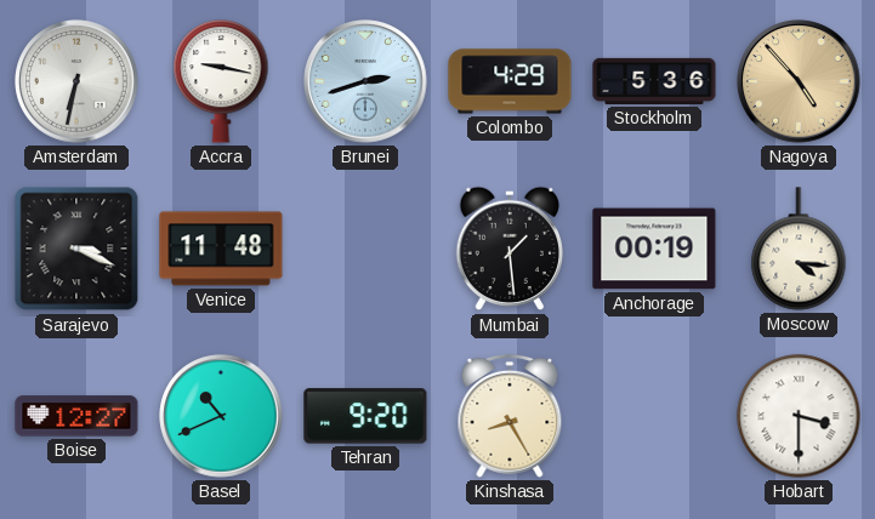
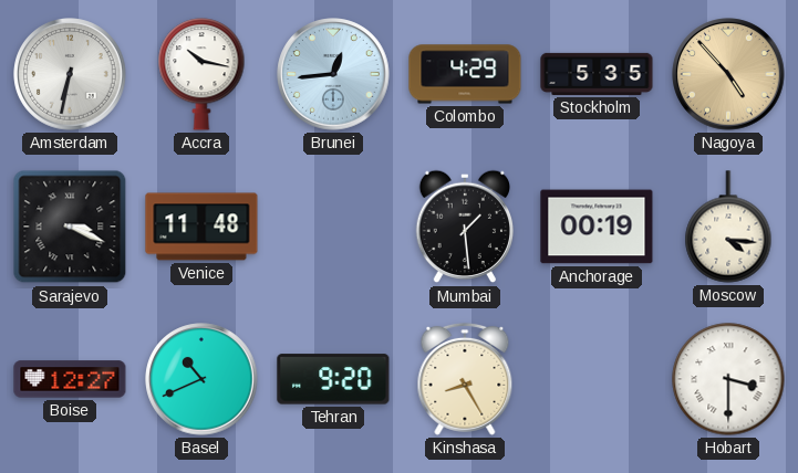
Accra: 9:17 -> 10:17
Brunei: 2:42 -> 12:44
Stockholm: 5:36 -> 5:35
